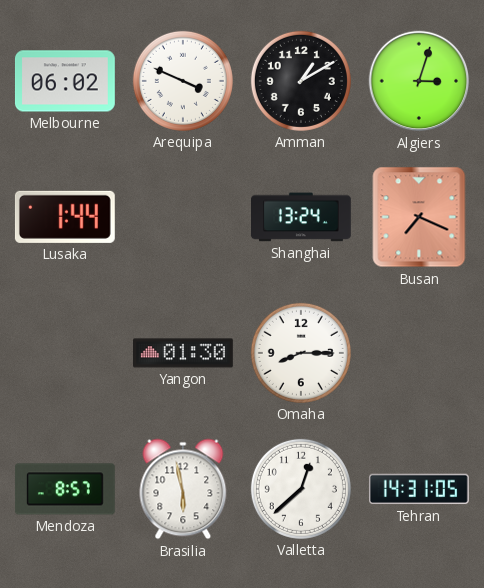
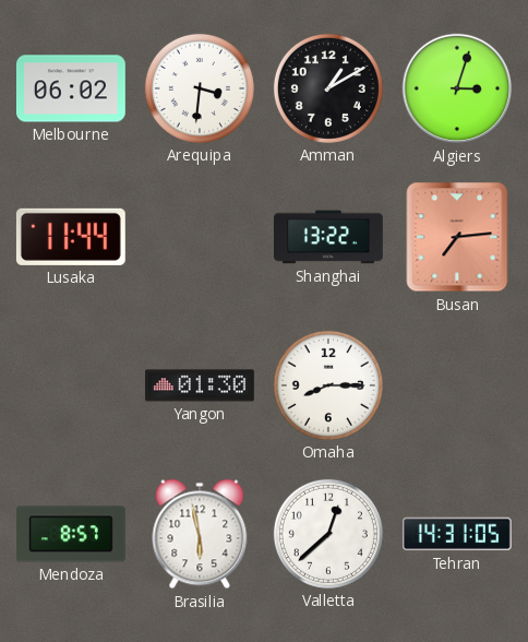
Arequipa: 3:49 -> 3:31
Lusaka: 1:44 -> 11:44
Shanghai: 13:24 -> 13:22
Busan: 7:19 -> 7:14
